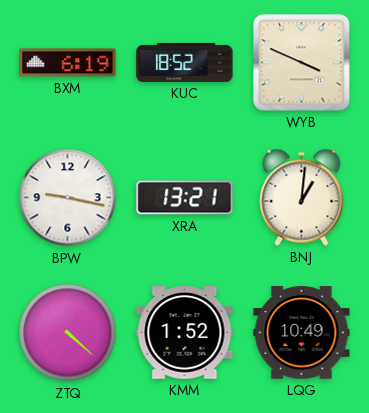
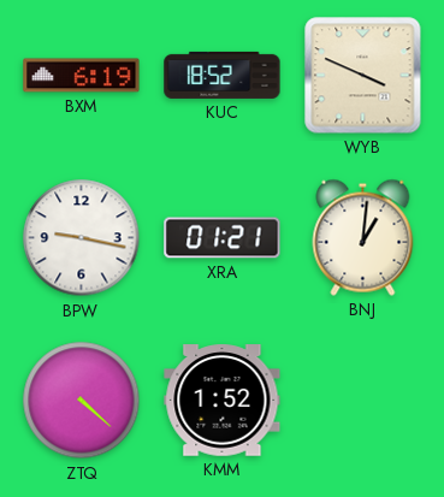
XRA: 13:21 -> 01:21
LQG: 10:49 -> none
